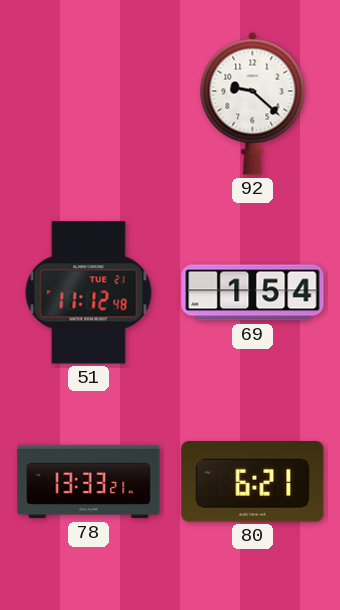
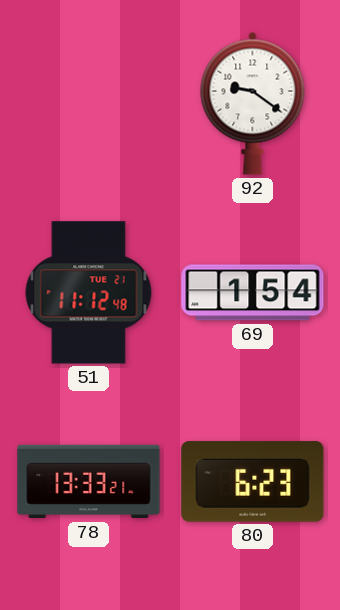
92: 9:22 -> 9:21
80: 6:21 -> 6:23
